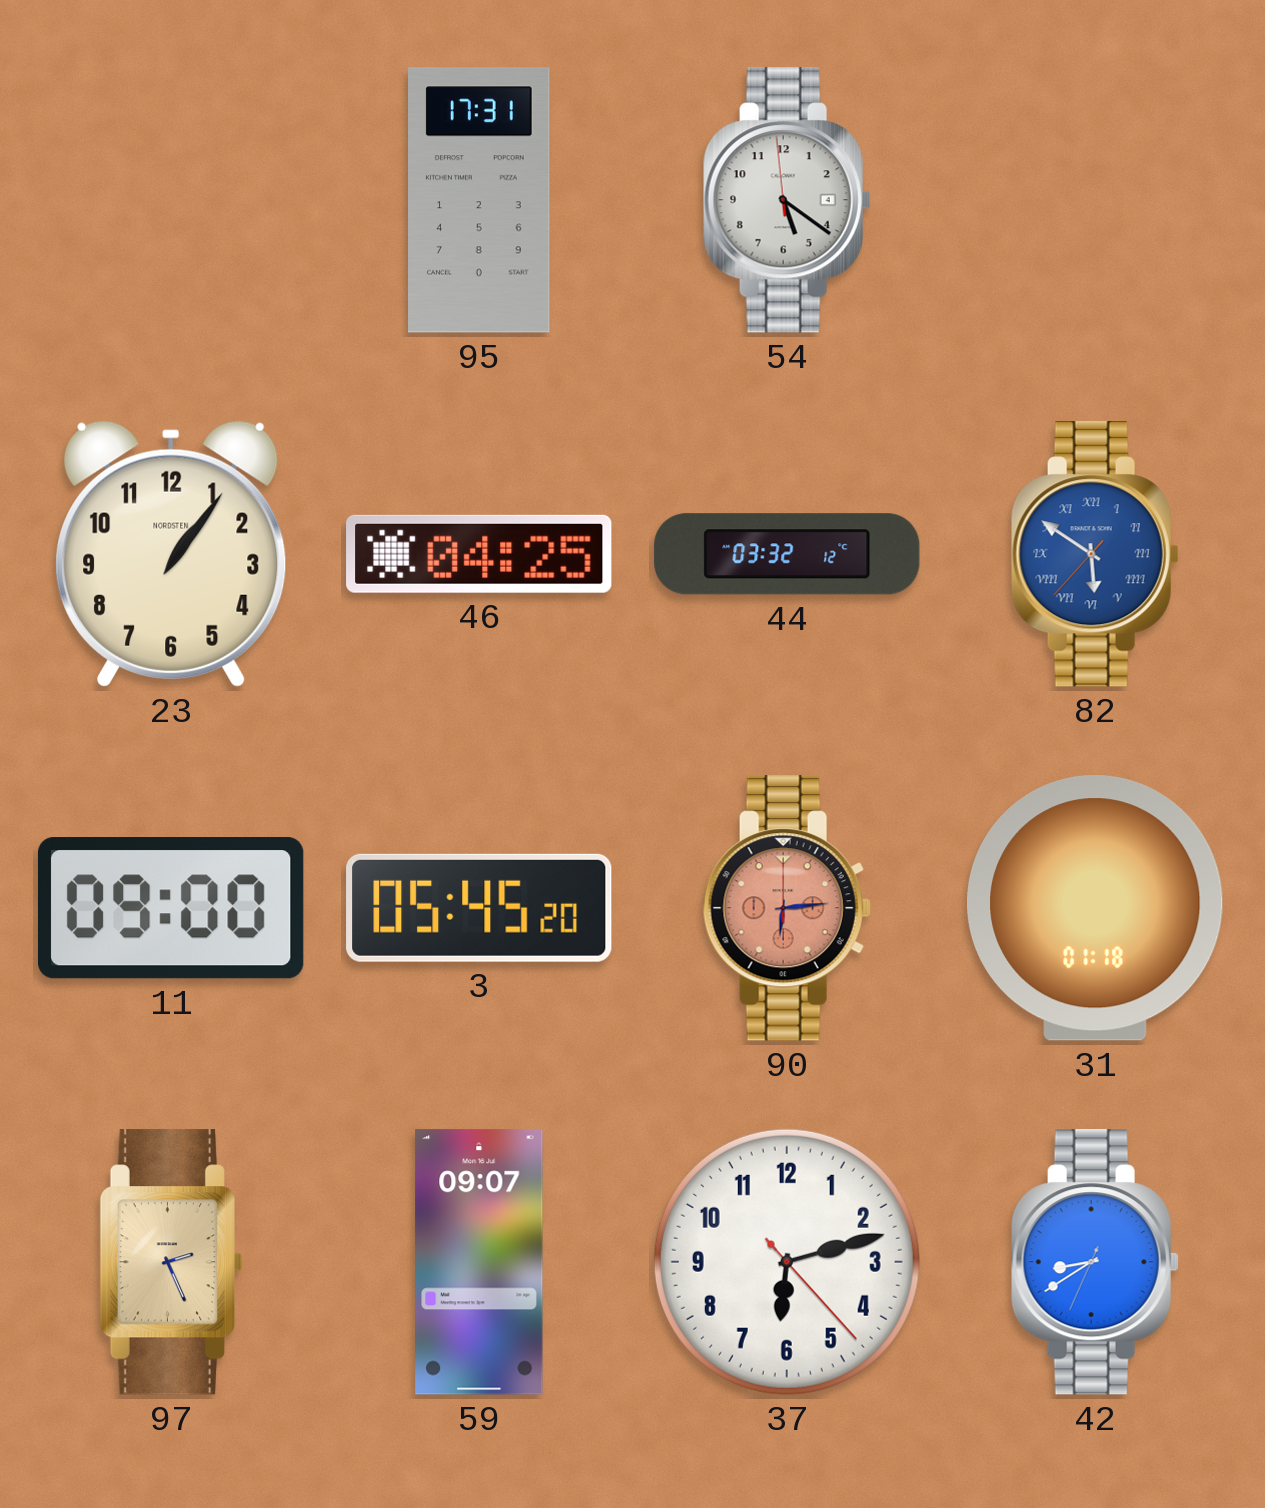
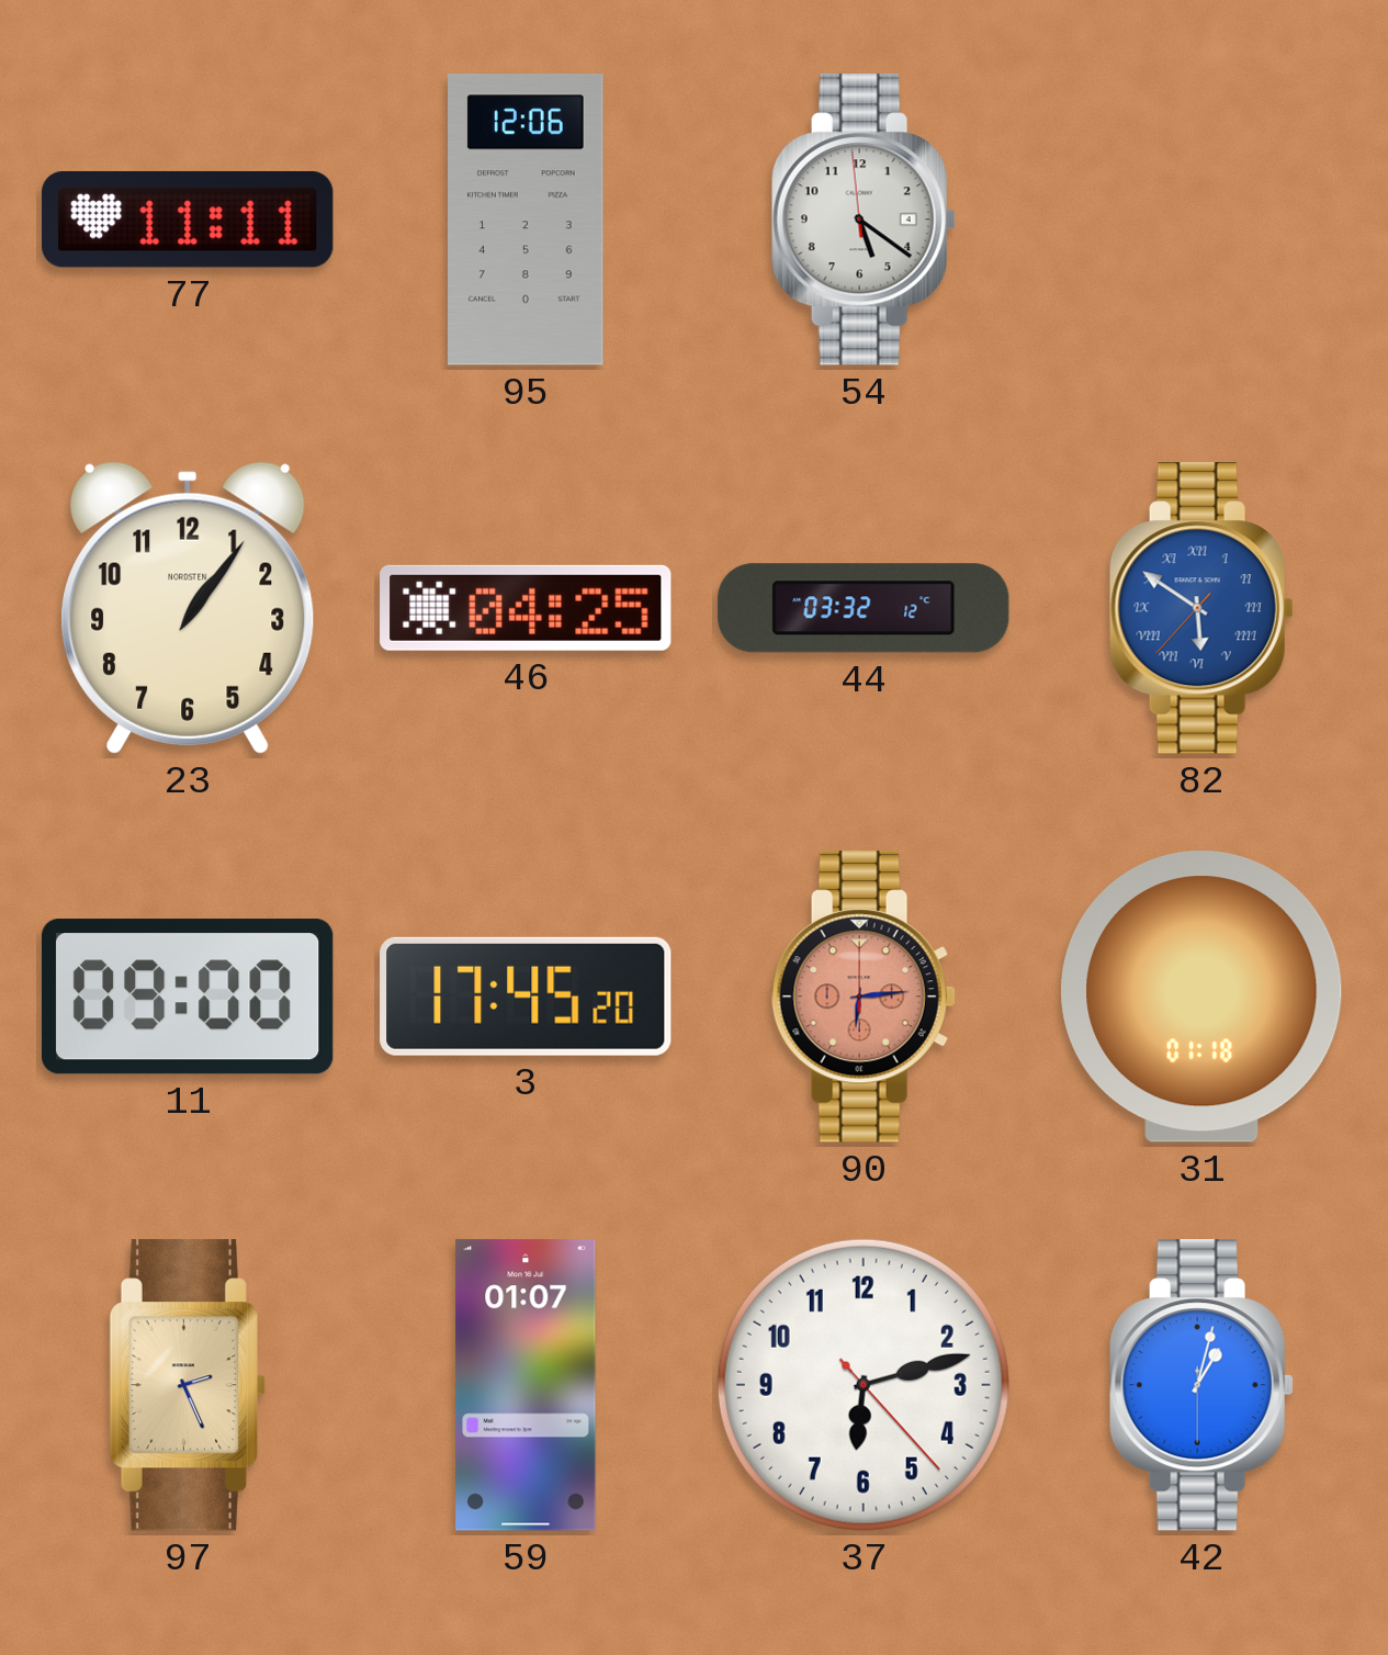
77: none -> 11:11
95: 17:31 -> 12:06
3: 05:45 -> 17:45
59: 09:07 -> 01:07
42: 8:39 -> 1:02
